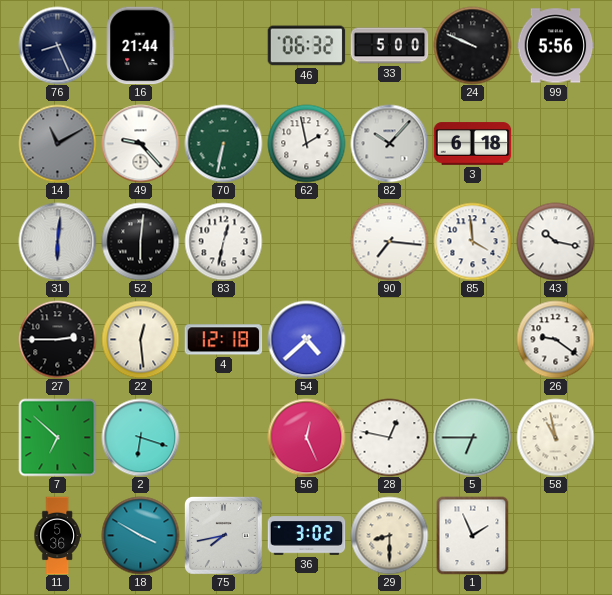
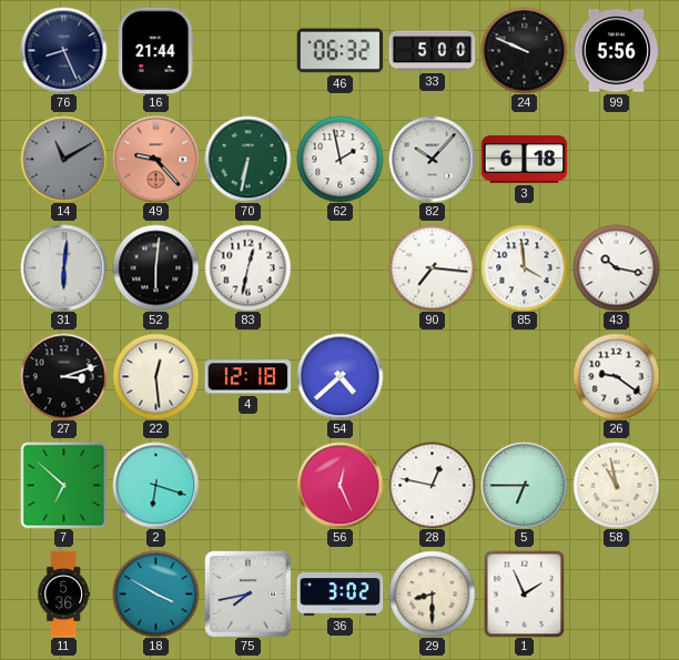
49 dial: white -> salmon
27: 2:45 -> 3:12
